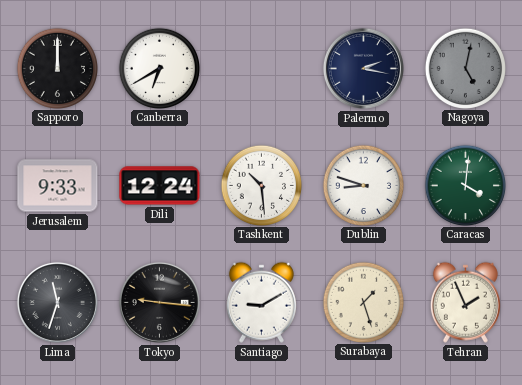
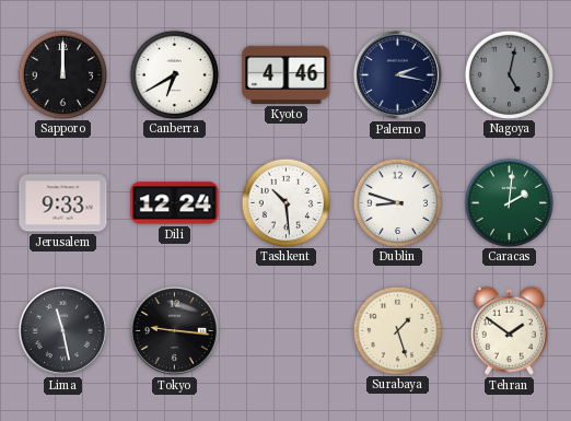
Kyoto: none -> 4:46
Caracas: 4:01 -> 2:01
Lima: 11:33 -> 11:28
Santiago: 9:10 -> none
Tehran: 1:56 -> 1:51
